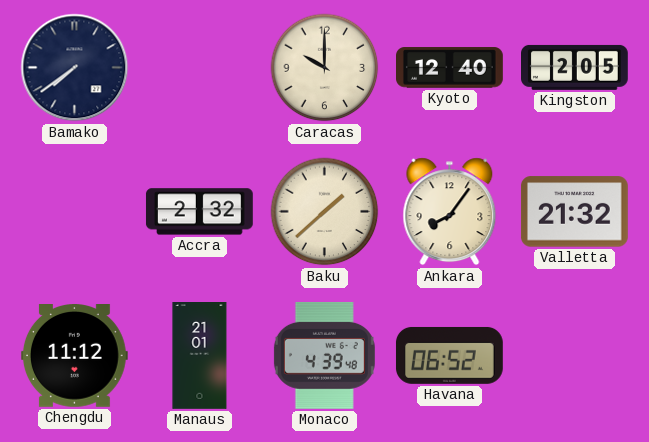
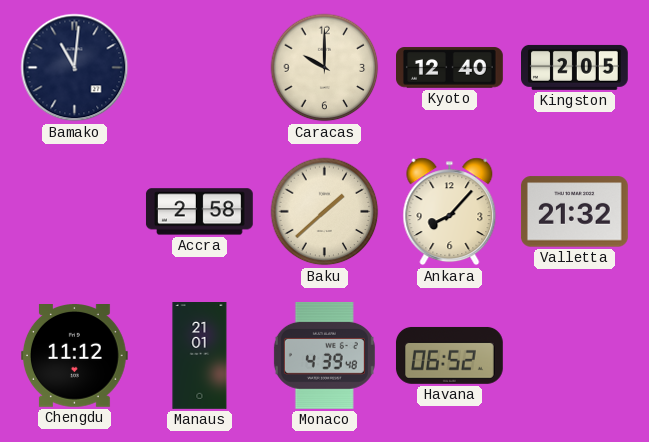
Bamako: 7:39 -> 11:01
Accra: 2:32 -> 2:58
Ankara: 8:06 -> 8:07
